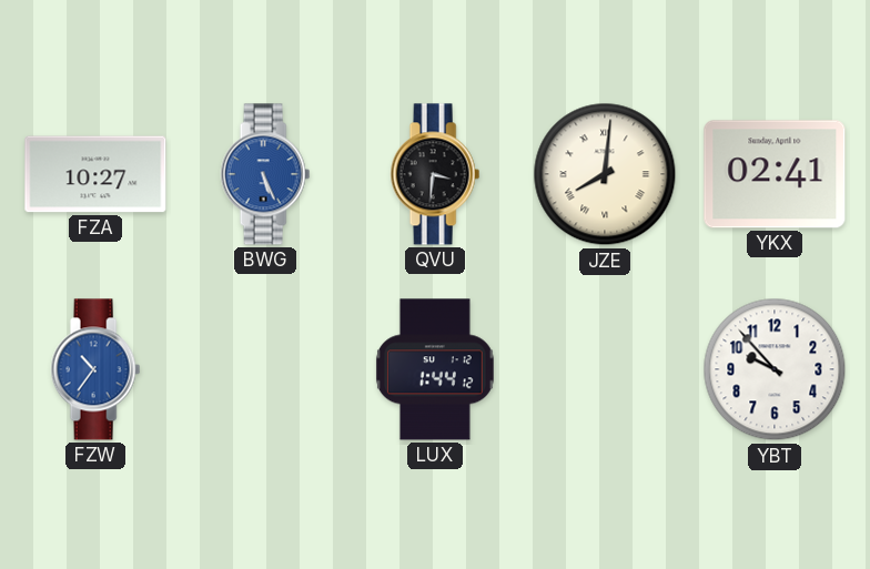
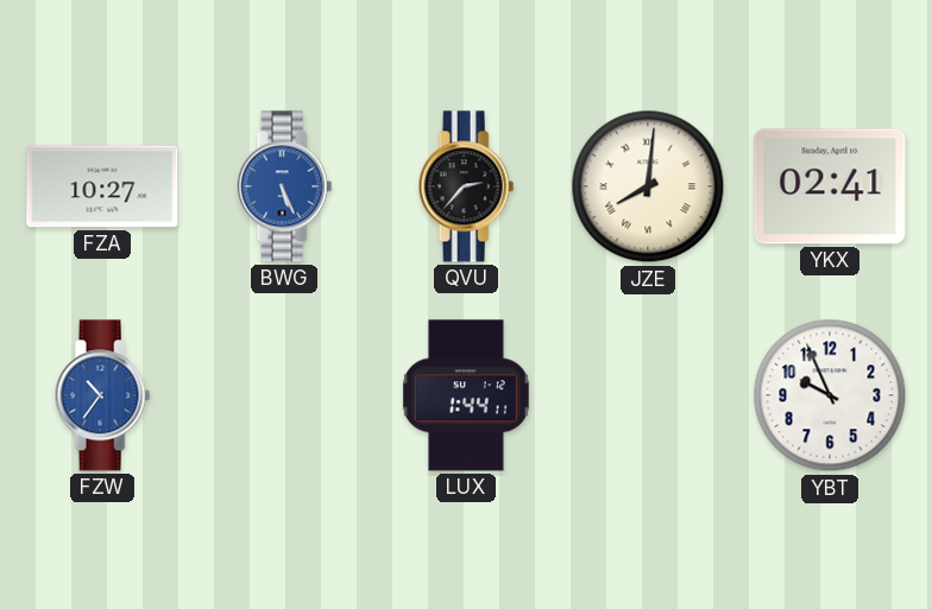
QVU: 3:31 -> 2:37
LUX: 1:44:12 -> 1:44:11
YBT: 9:53 -> 9:56
